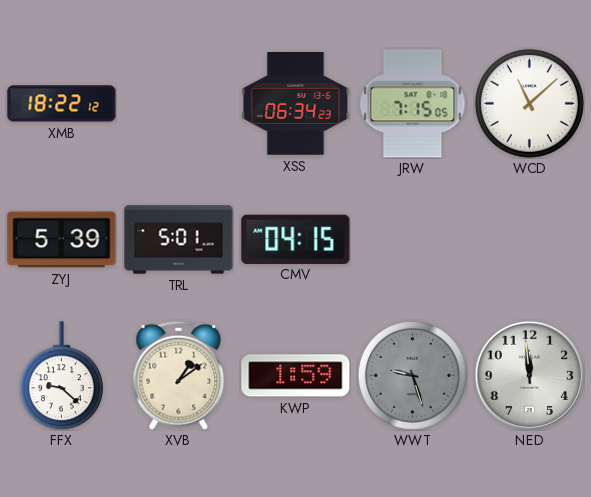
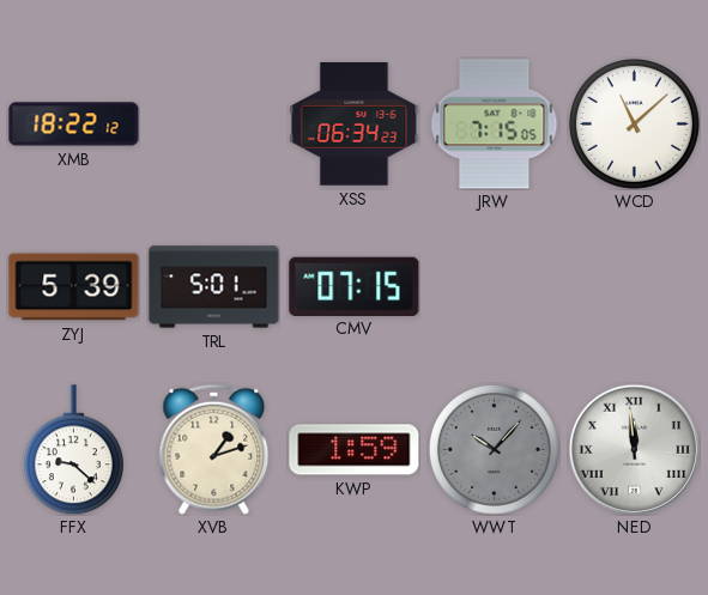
CMV: 04:15 -> 07:15
XVB: 1:09 -> 1:12
WWT: 9:27 -> 10:07
NED numerals: Arabic -> Roman
